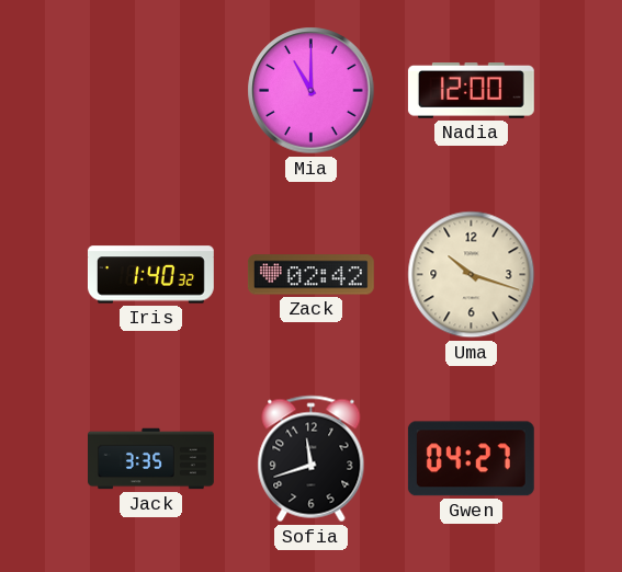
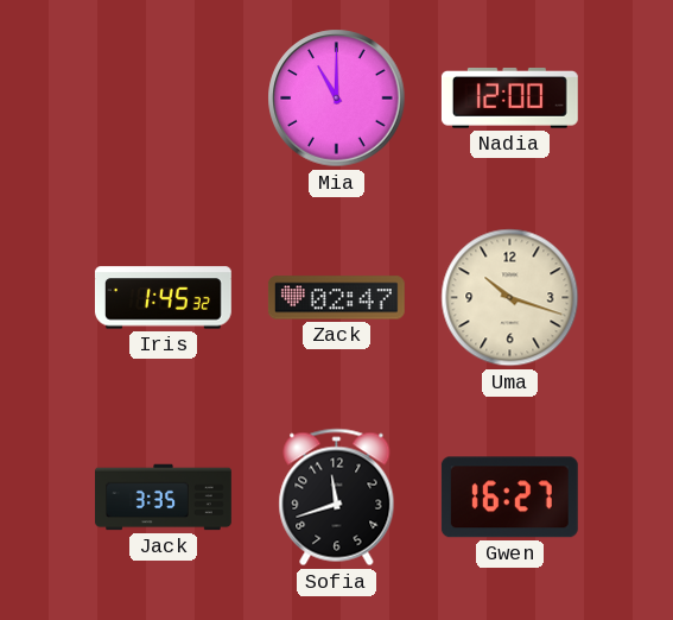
Iris: 1:40 -> 1:45
Zack: 02:42 -> 02:47
Gwen: 04:27 -> 16:27
